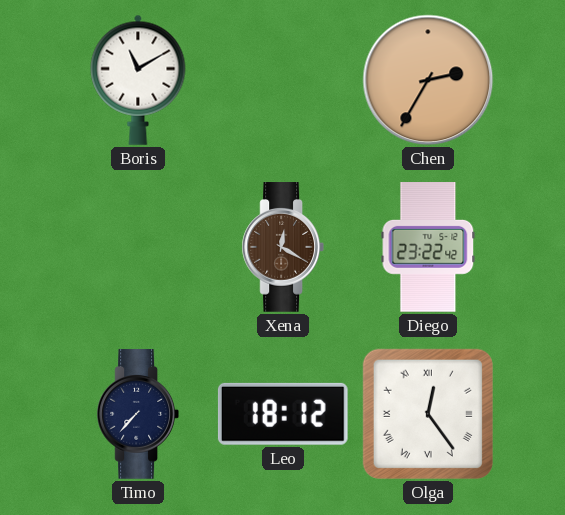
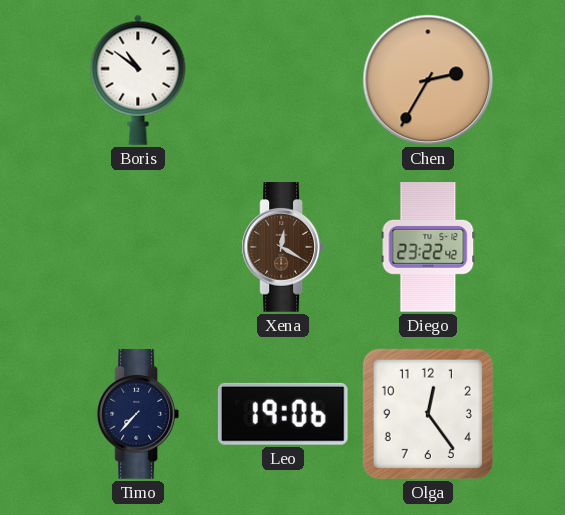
Boris: 11:10 -> 10:51
Leo: 18:12 -> 19:06
Olga numerals: Roman -> Arabic
